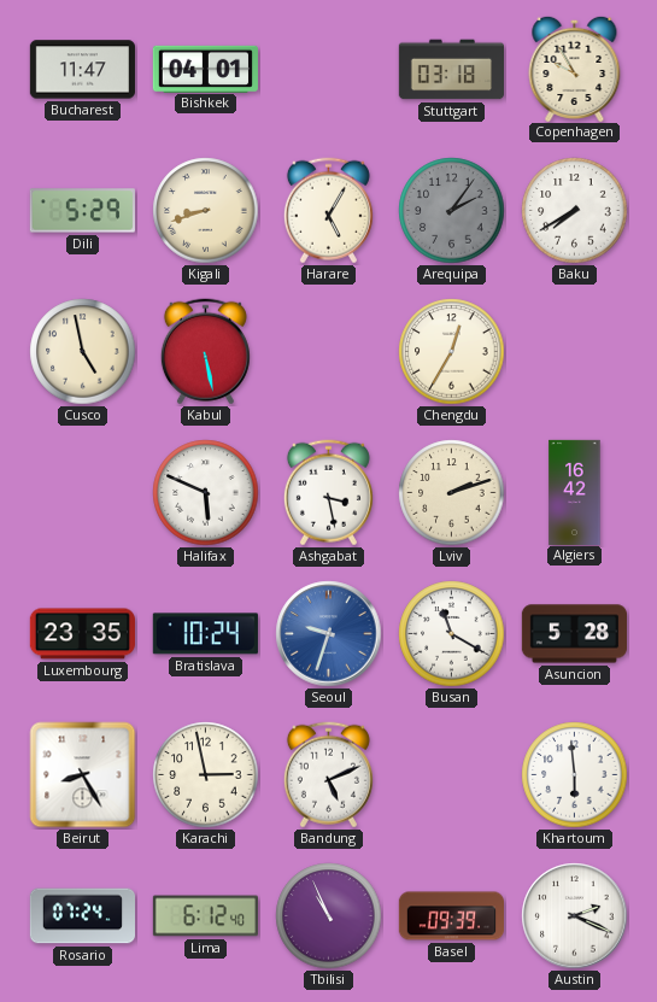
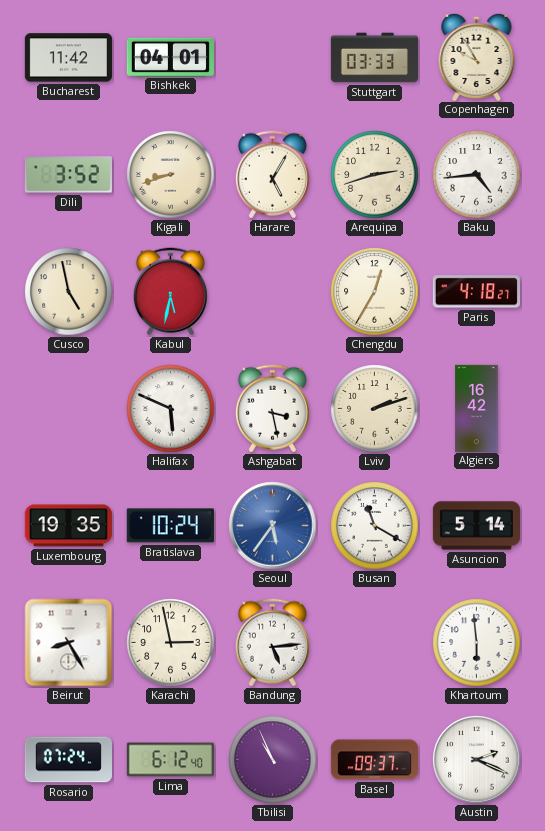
Bucharest: 11:47 -> 11:42
Stuttgart: 03:18 -> 03:33
Dili: 5:29 -> 3:52
Arequipa: 2:06 -> 2:42
Arequipa dial: grey -> cream
Baku: 7:40 -> 4:44
Kabul: 5:28 -> 5:32
Paris: none -> 4:18
Luxembourg: 23:35 -> 19:35
Seoul: 9:33 -> 5:36
Asuncion: 5:28 -> 5:14
Bandung: 5:11 -> 5:14
Basel: 09:39 -> 09:37
